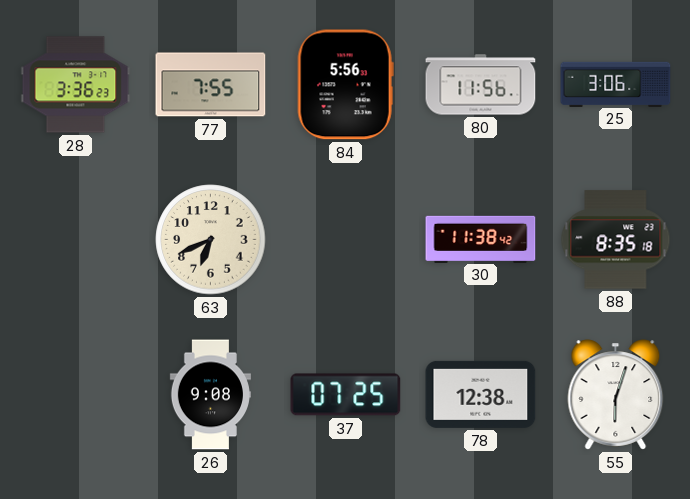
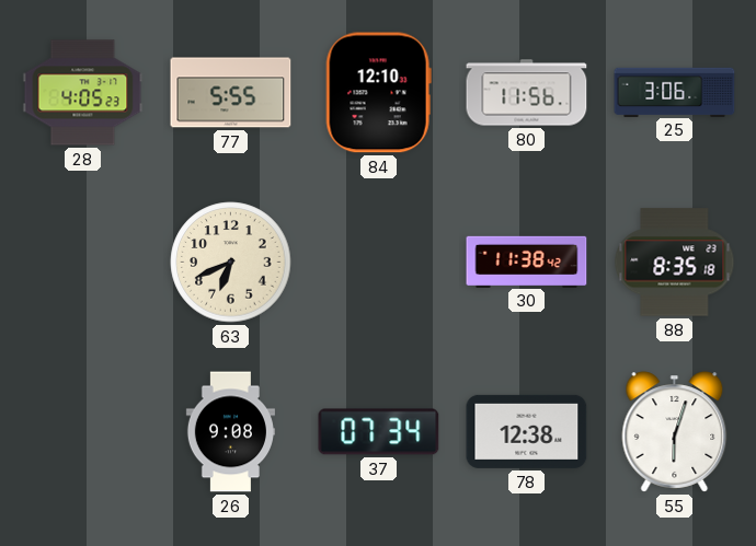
28: 3:36 -> 4:05
77: 7:55 -> 5:55
84: 5:56 -> 12:10
37: 07:25 -> 07:34
